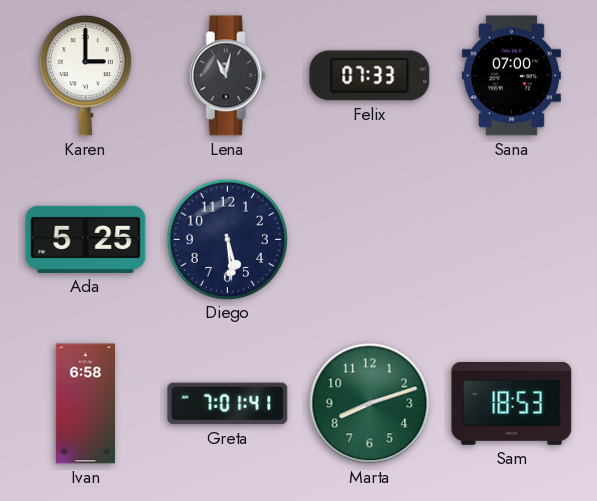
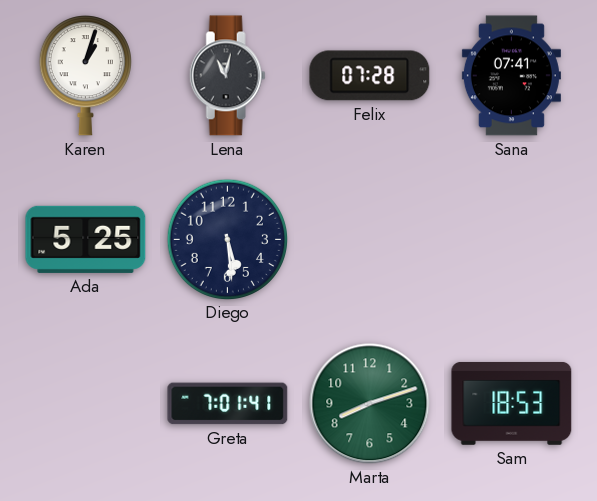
Karen: 3:00 -> 1:03
Felix: 07:33 -> 07:28
Sana: 07:00 -> 07:41
Ivan: 6:58 -> none
